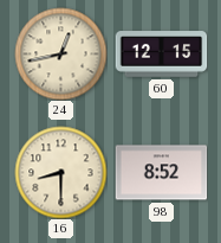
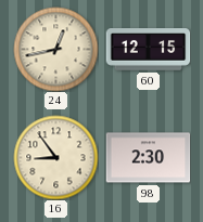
16: 8:30 -> 8:54
98: 8:52 -> 2:30
